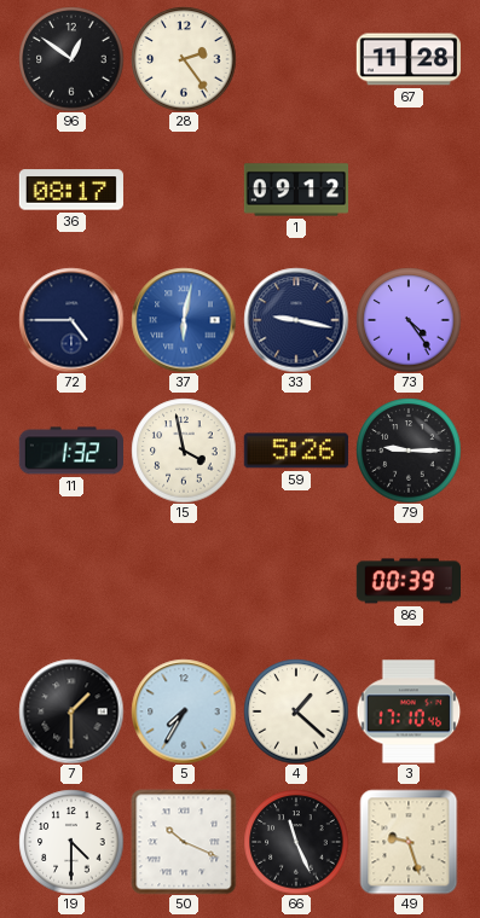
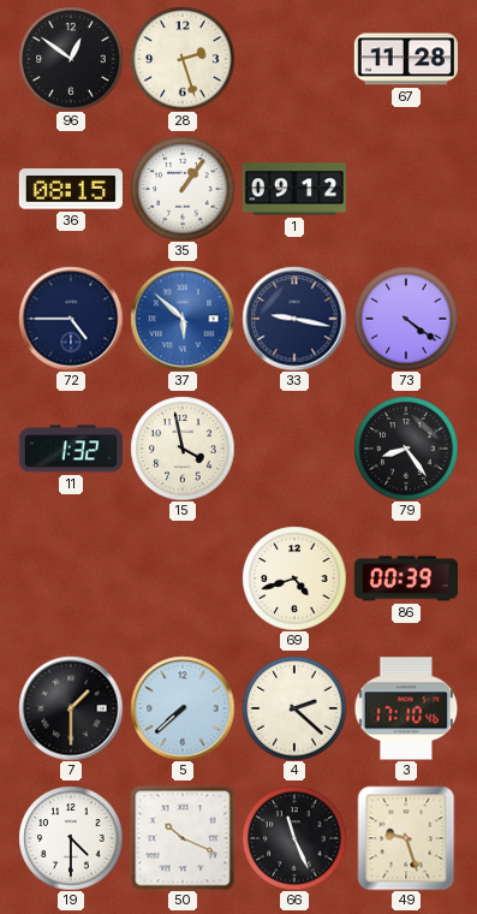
28: 2:24 -> 2:27
36: 08:17 -> 08:15
35: none -> 1:06
37: 6:02 -> 5:52
73: 4:24 -> 4:21
59: 5:26 -> none
79: 9:15 -> 8:24
69: none -> 4:42
5: 7:35 -> 7:38
4: 1:22 -> 2:22
